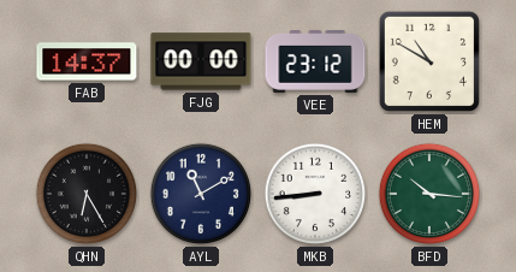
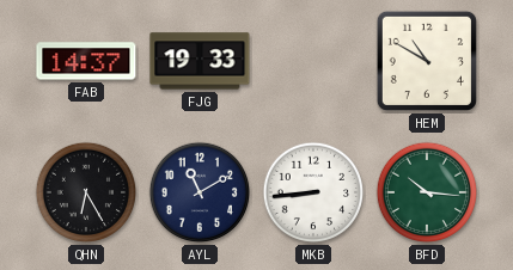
FJG: 00:00 -> 19:33
VEE: 23:12 -> none
